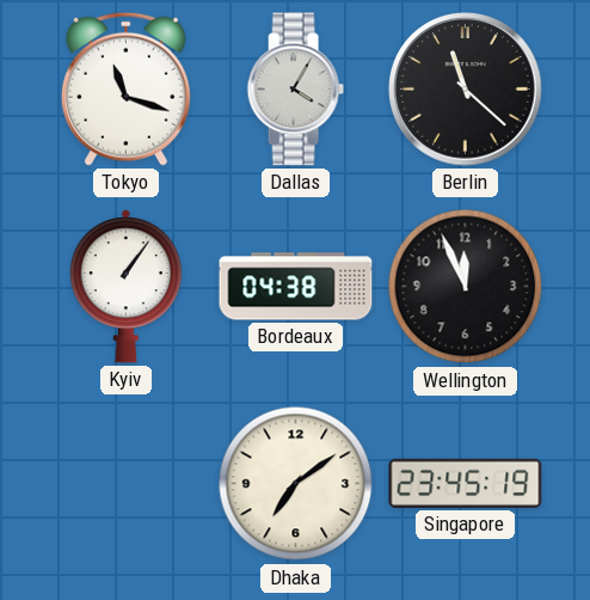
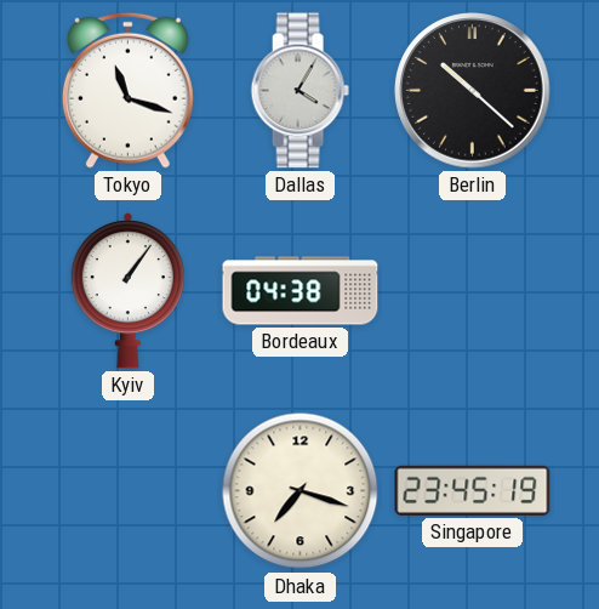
Berlin: 11:22 -> 10:22
Wellington: 11:56 -> none
Dhaka: 7:09 -> 7:18
